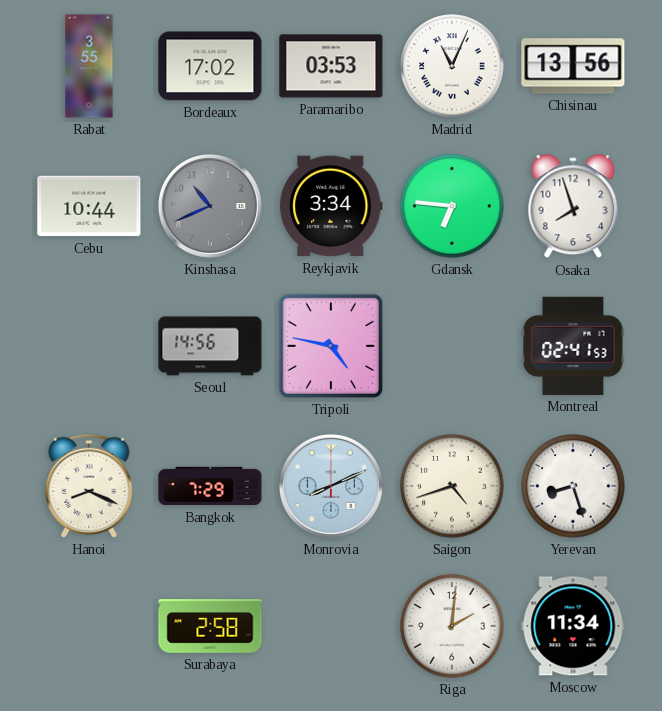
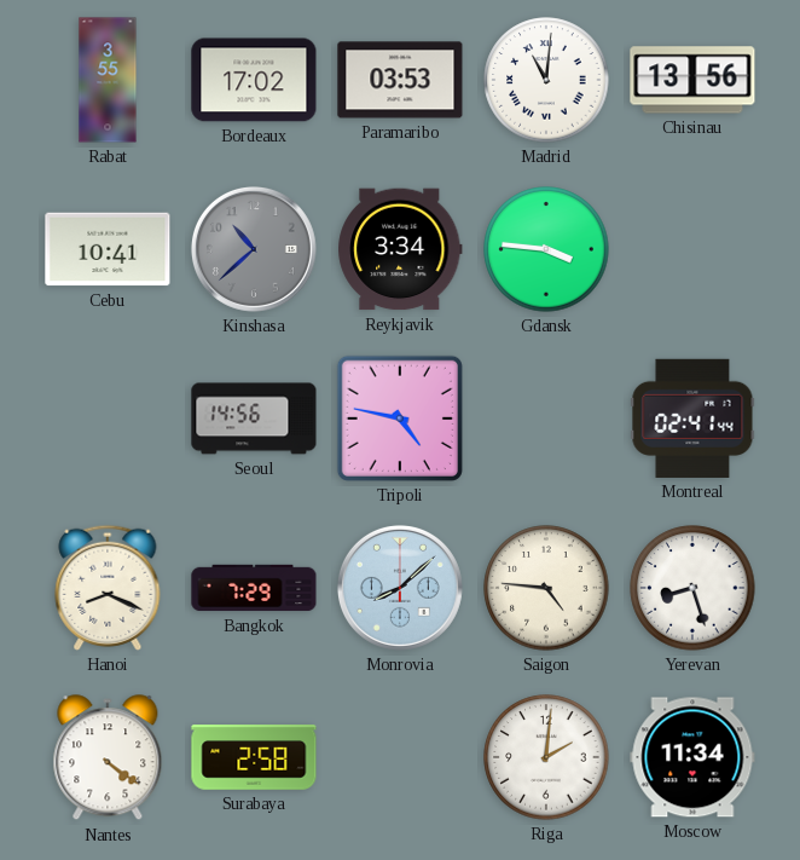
Madrid: 11:04 -> 11:01
Cebu: 10:44 -> 10:41
Kinshasa: 10:41 -> 10:38
Gdansk: 6:46 -> 3:46
Osaka: 7:57 -> none
Montreal: 02:41:53 -> 02:41:44
Monrovia: 8:11 -> 8:08
Saigon: 4:42 -> 4:46
Nantes: none -> 4:21
